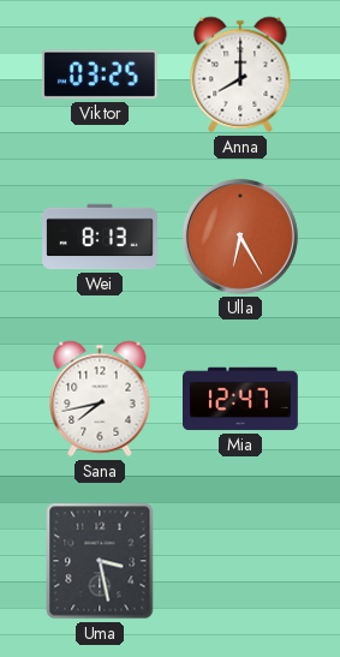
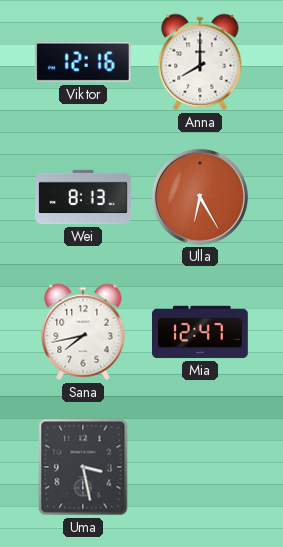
Viktor: 03:25 -> 12:16
